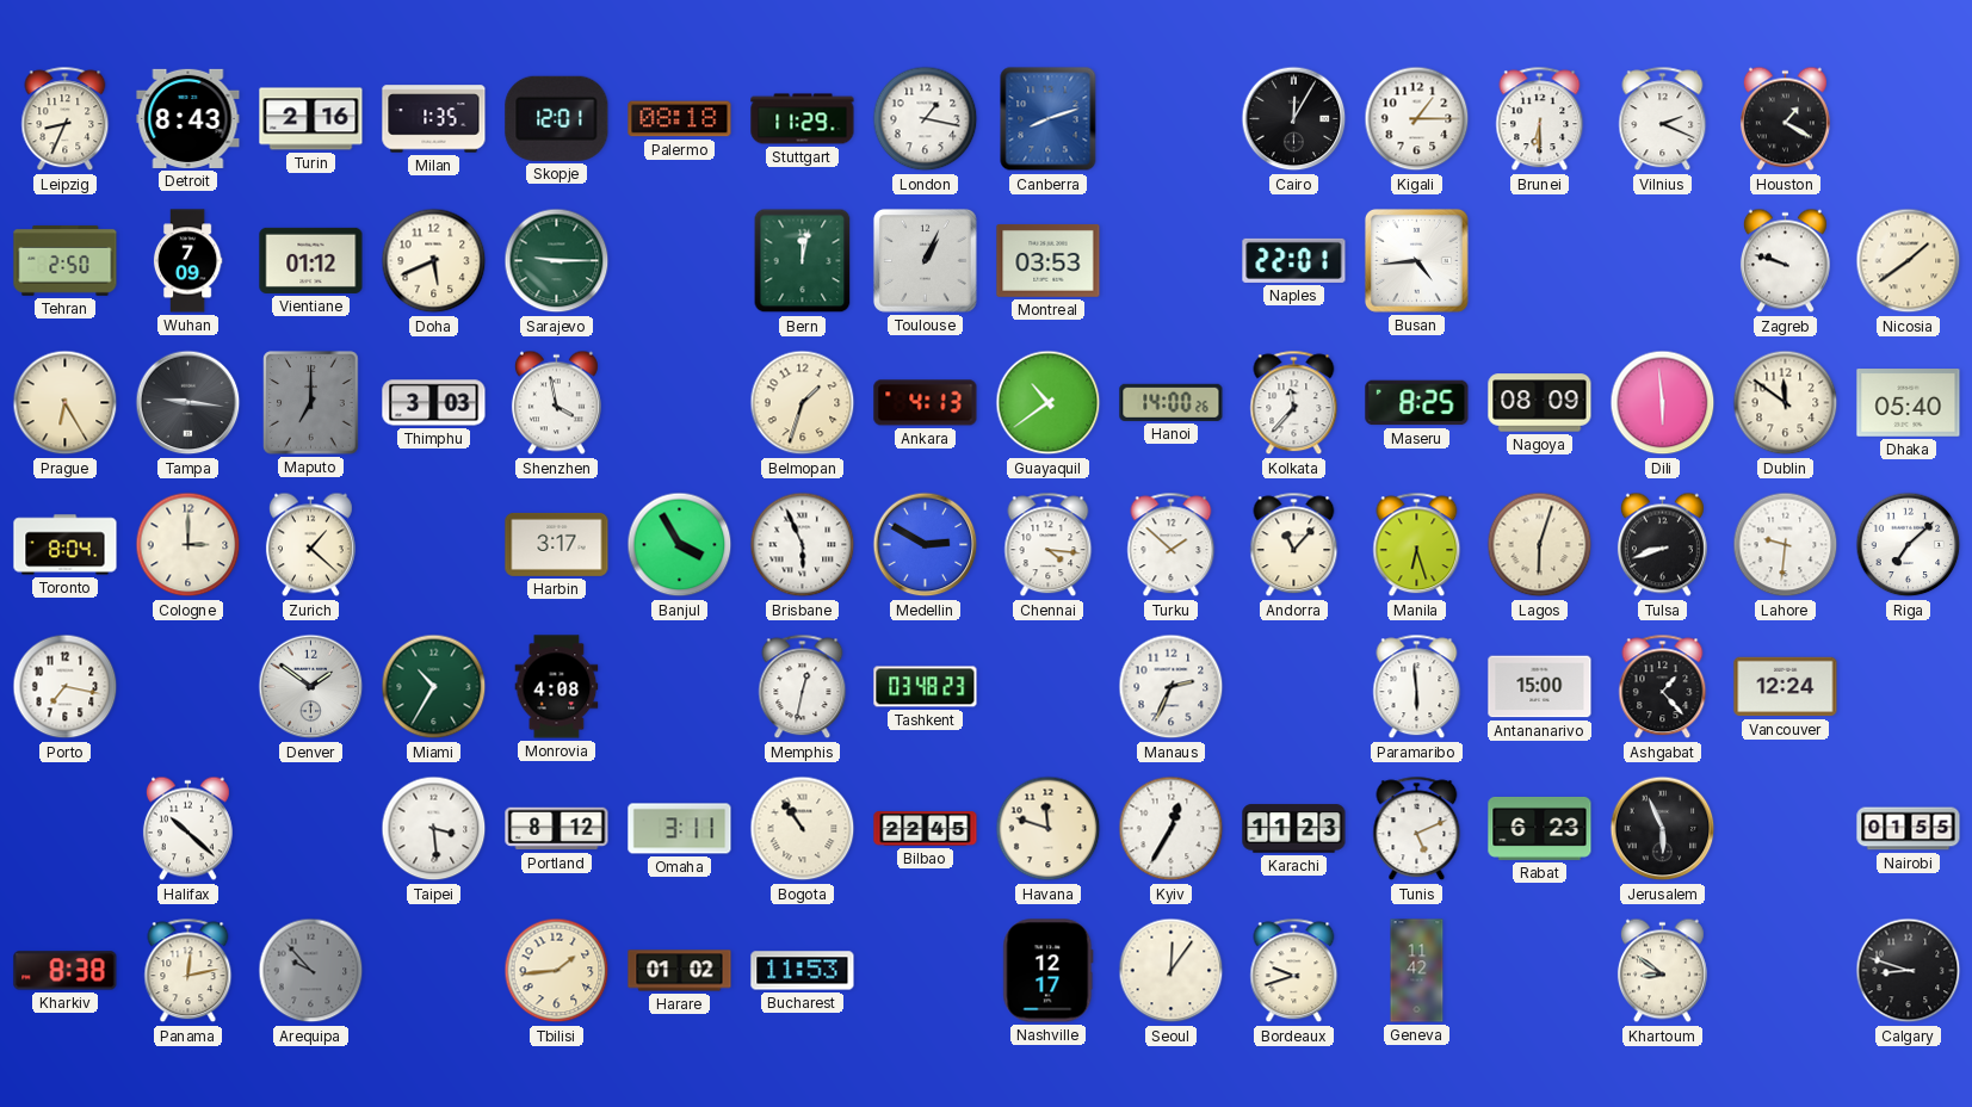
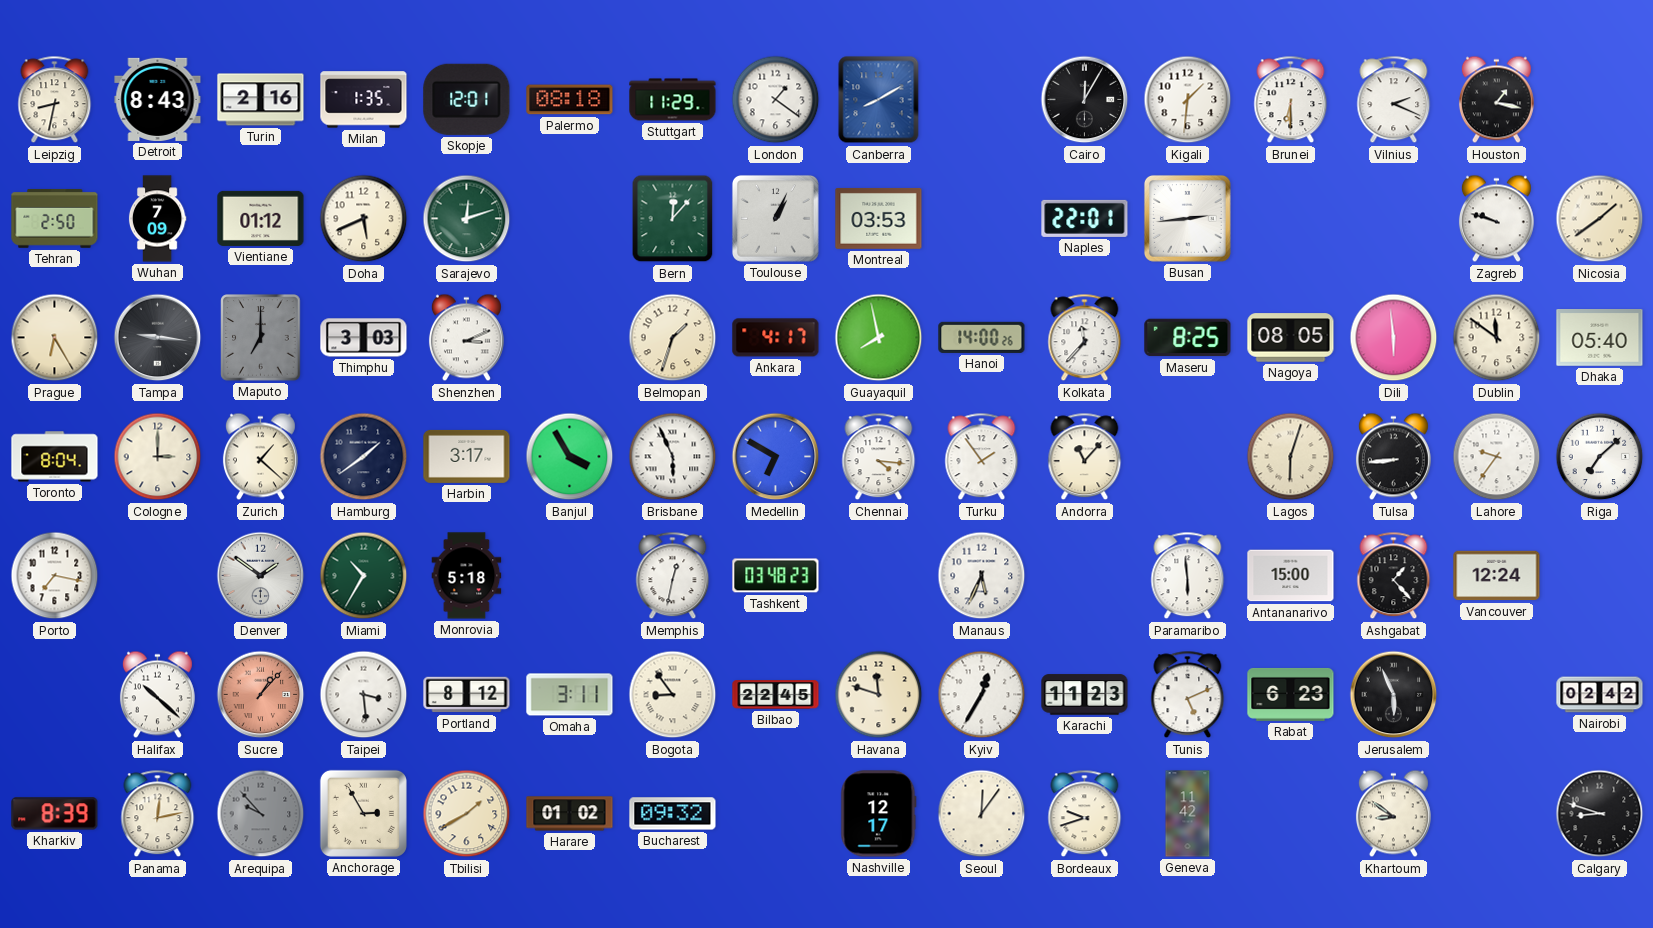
Leipzig: 8:34 -> 8:32
London: 1:17 -> 1:21
Canberra: 8:12 -> 8:10
Kigali: 1:15 -> 1:31
Houston: 1:20 -> 1:17
Sarajevo: 9:15 -> 12:12
Bern: 12:02 -> 12:07
Busan: 4:44 -> 2:44
Shenzhen: 3:58 -> 3:11
Ankara: 4:13 -> 4:17
Guayaquil: 10:39 -> 7:58
Nagoya: 08:09 -> 08:05
Hamburg: none -> 1:39
Medellin: 2:50 -> 6:50
Turku: 1:52 -> 1:54
Manila: 6:27 -> none
Tulsa: 8:42 -> 8:44
Lahore: 9:31 -> 9:36
Monrovia: 4:08 -> 5:18
Manaus: 2:34 -> 5:34
Sucre: none -> 1:07
Bogota: 10:54 -> 8:54
Nairobi: 01:55 -> 02:42
Kharkiv: 8:38 -> 8:39
Anchorage: none -> 2:55
Tbilisi: 1:44 -> 1:40
Bucharest: 11:53 -> 09:32
